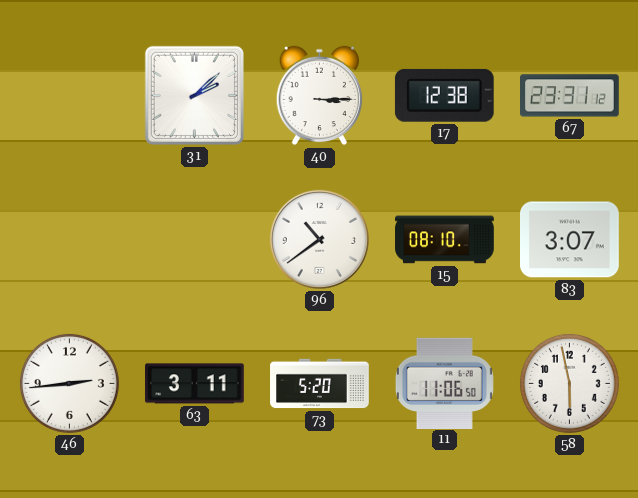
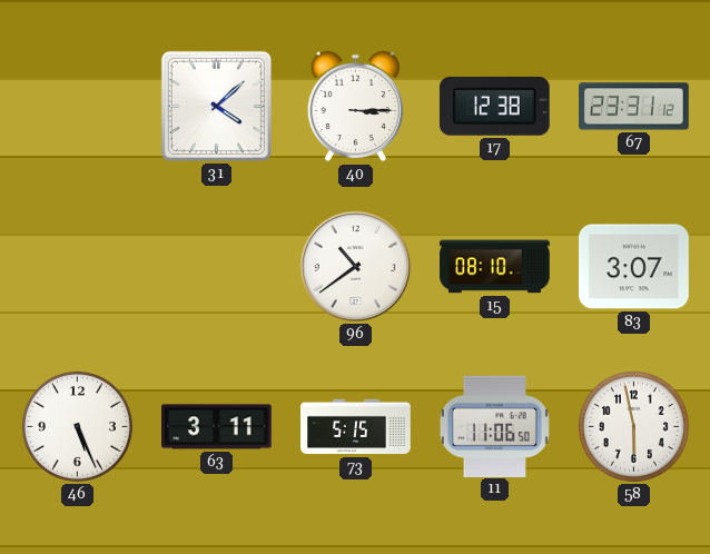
31: 2:08 -> 4:08
46: 2:44 -> 5:26
73: 5:20 -> 5:15
